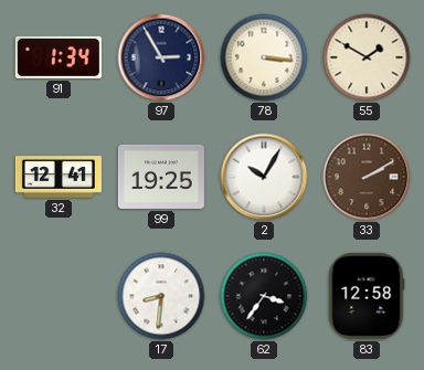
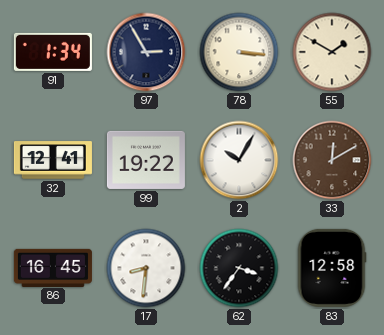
99: 19:25 -> 19:22
33: 2:10 -> 12:10
86: none -> 16:45
